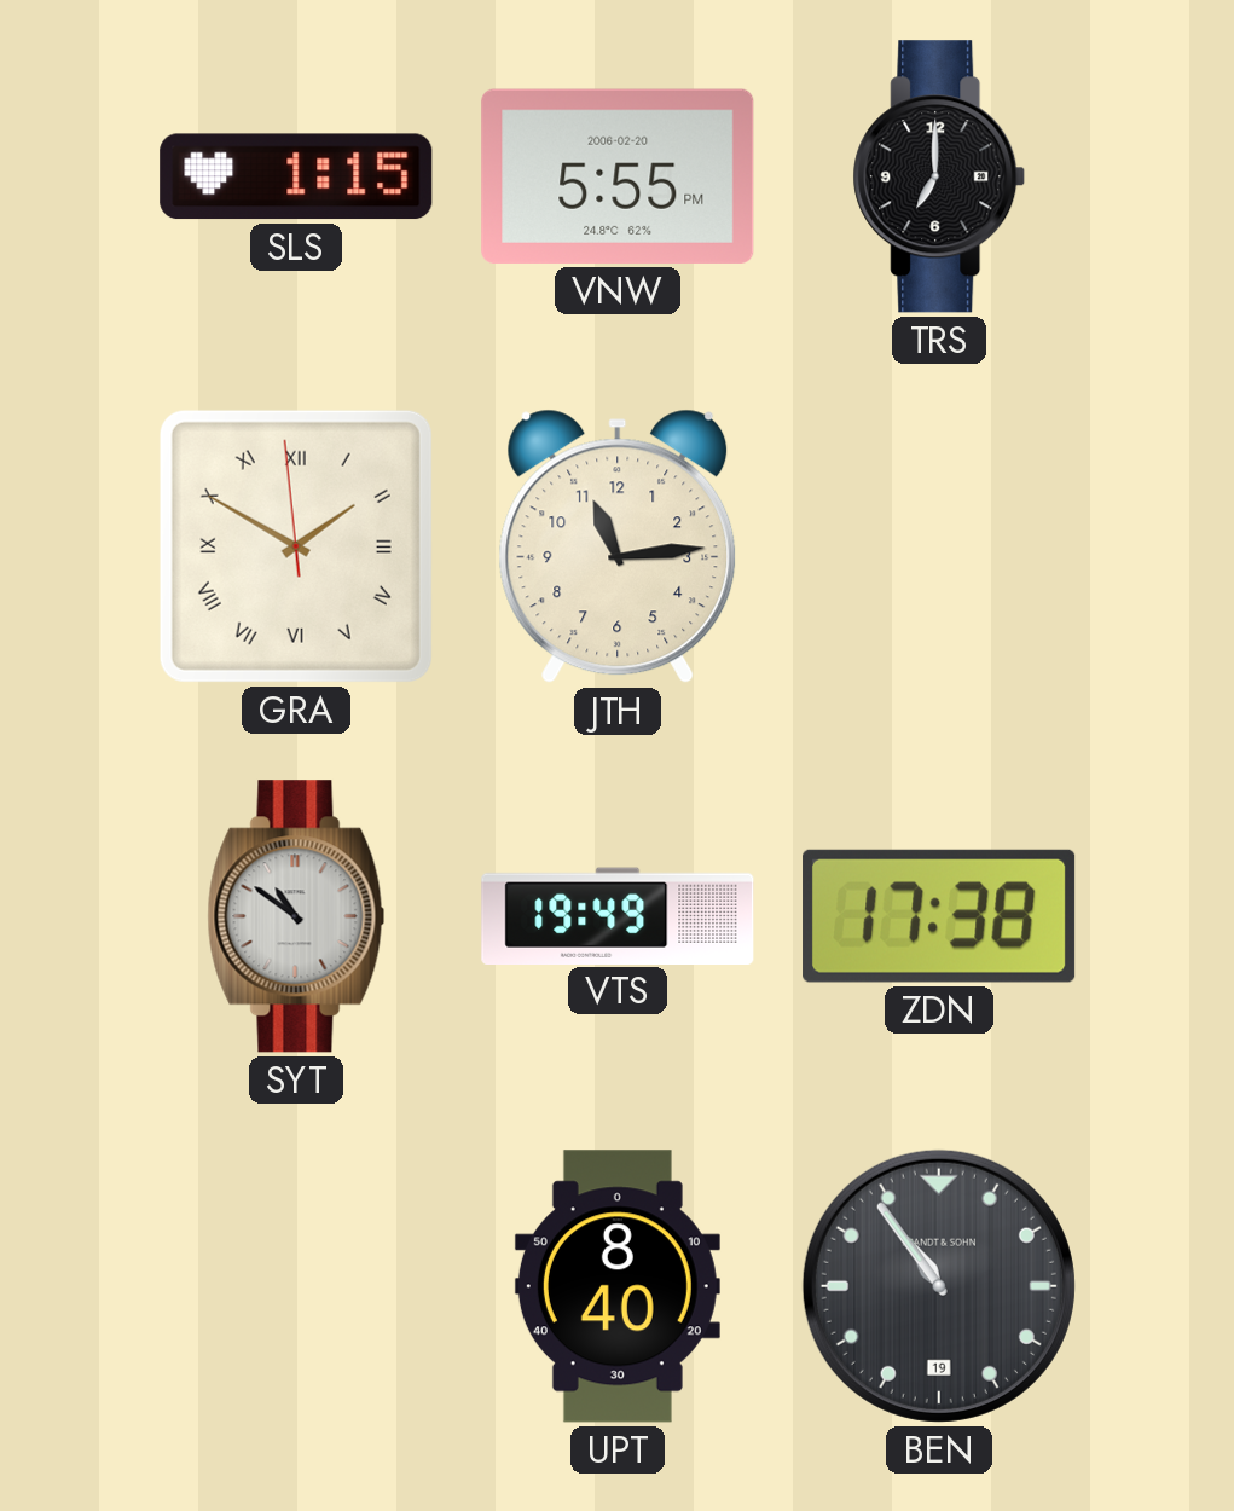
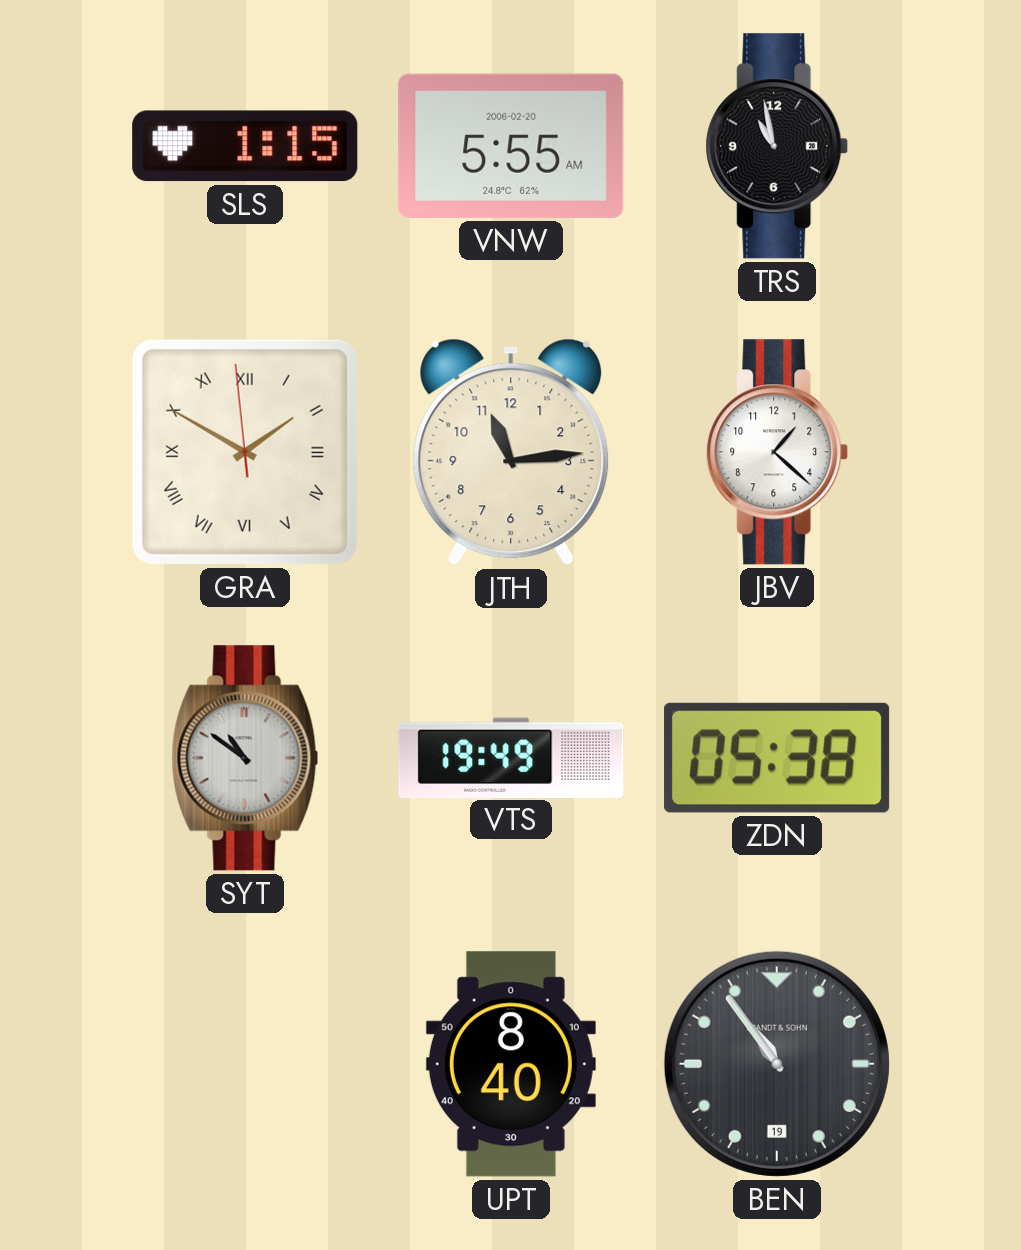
VNW: 5:55 PM -> 5:55 AM
TRS: 7:00 -> 10:58
JBV: none -> 1:22
ZDN: 17:38 -> 05:38
